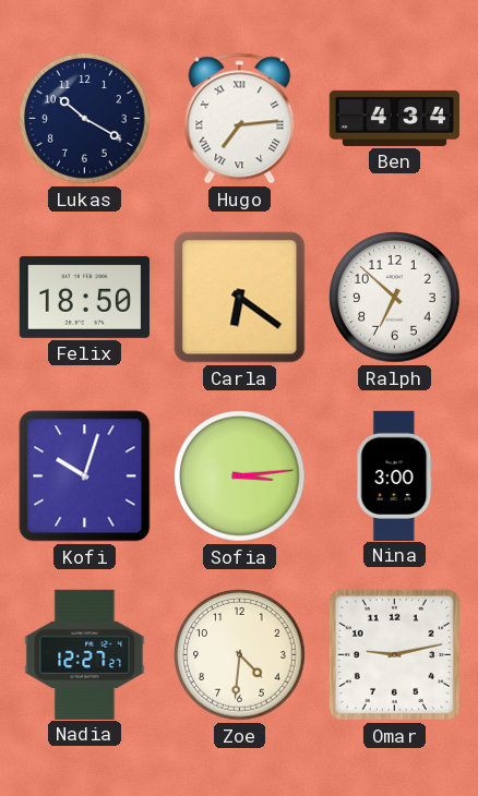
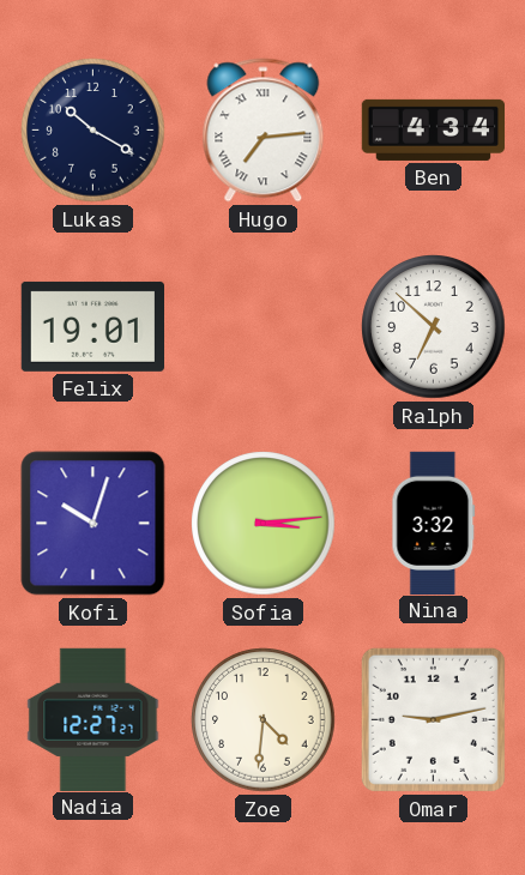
Felix: 18:50 -> 19:01
Carla: 6:21 -> none
Nina: 3:00 -> 3:32
